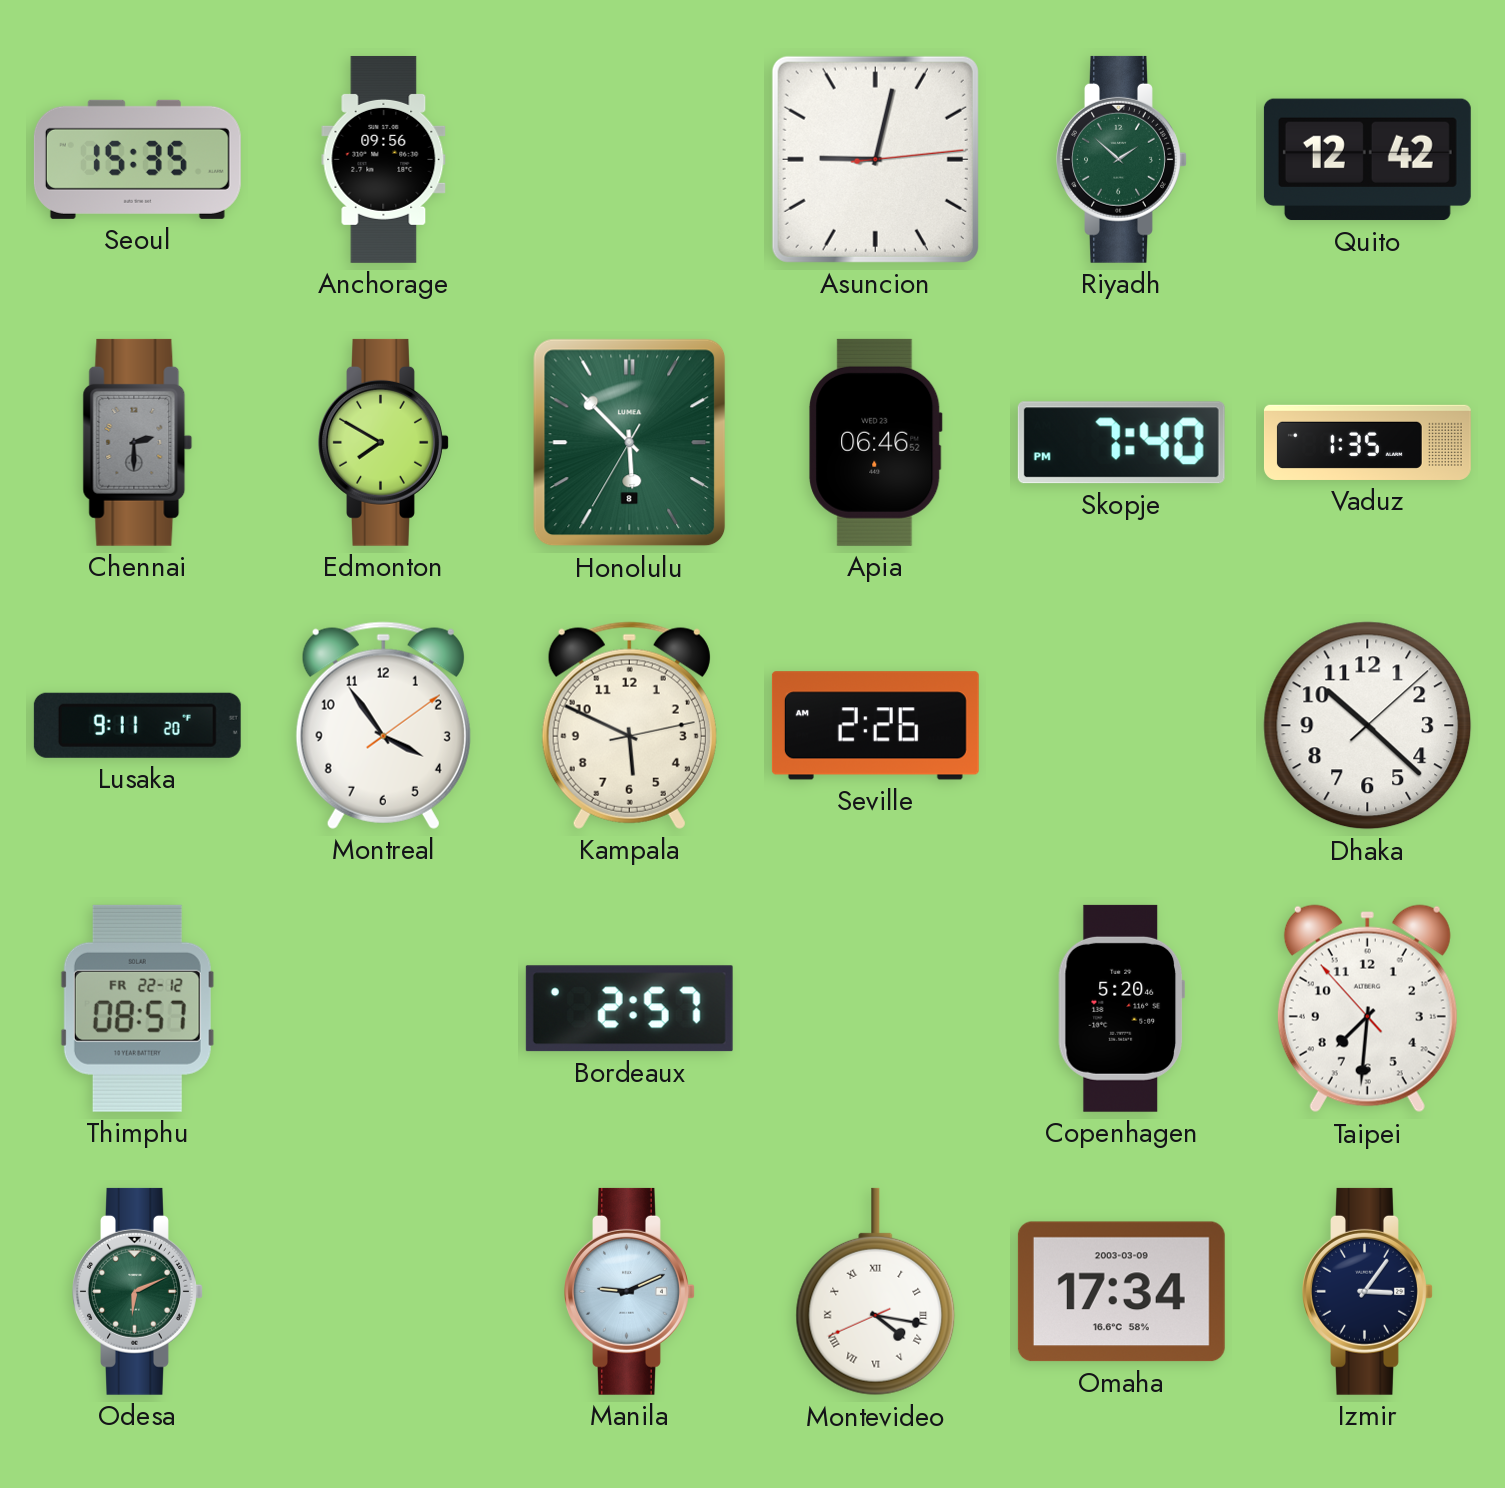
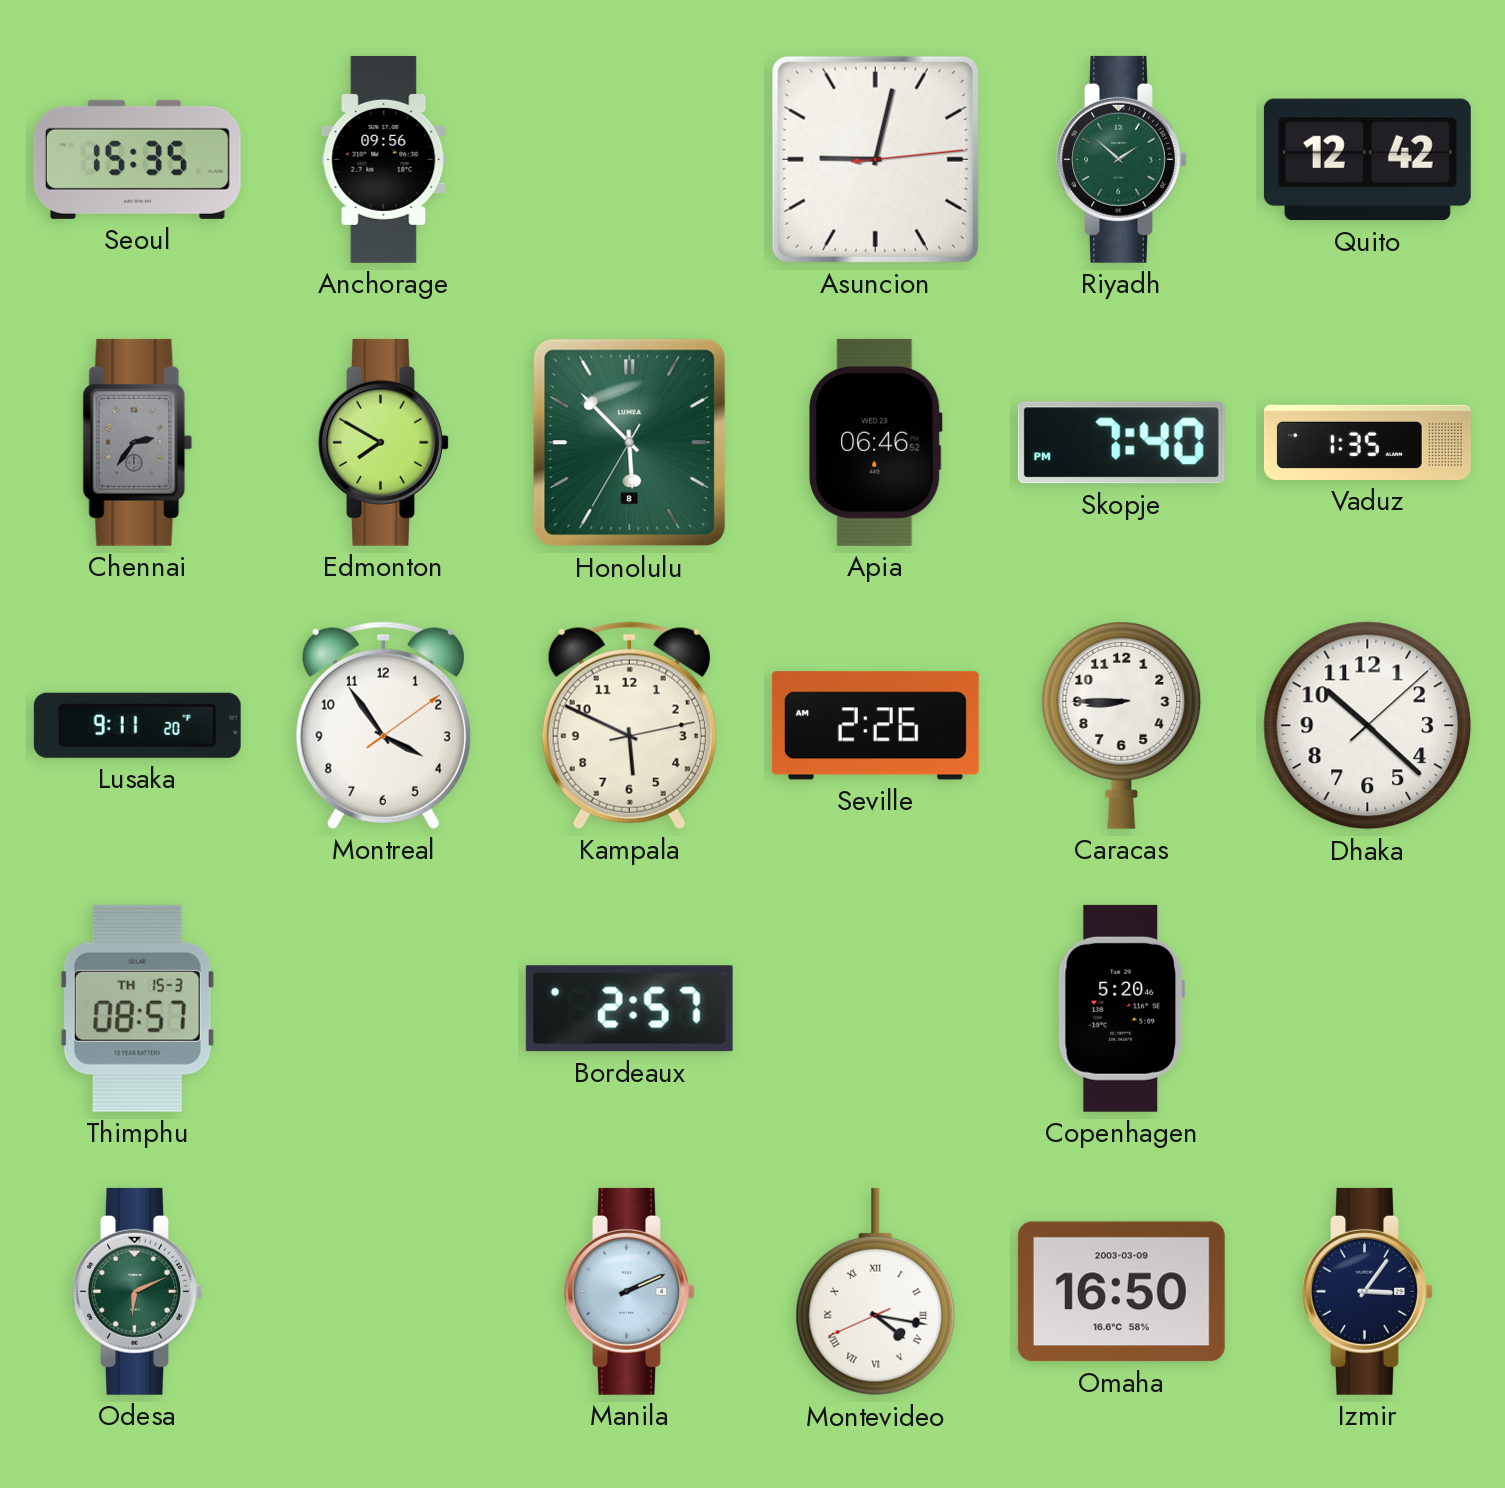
Chennai: 2:30 -> 2:36
Caracas: none -> 8:45
Thimphu date: FR 22-12 -> TH 15-3
Taipei: 7:30 -> none
Manila: 9:11 -> 2:11
Omaha: 17:34 -> 16:50
